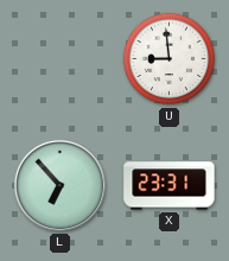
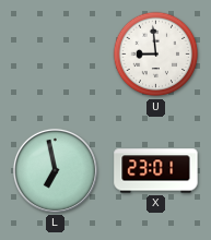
L: 6:53 -> 6:58
X: 23:31 -> 23:01
